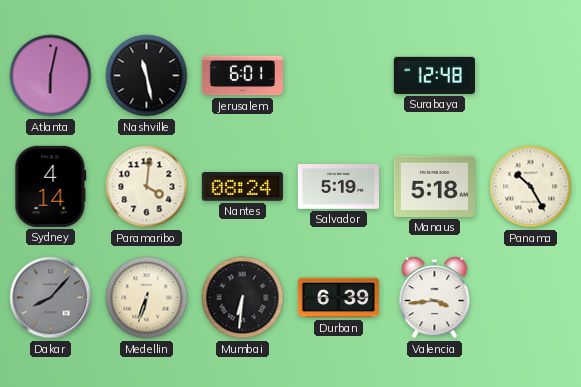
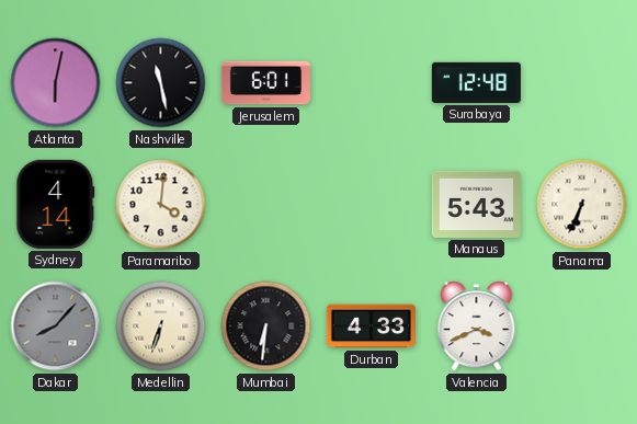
Nantes: 08:24 -> none
Salvador: 5:19 -> none
Manaus: 5:18 -> 5:43
Panama: 10:25 -> 6:34
Durban: 6:39 -> 4:33
Valencia: 3:44 -> 3:41
